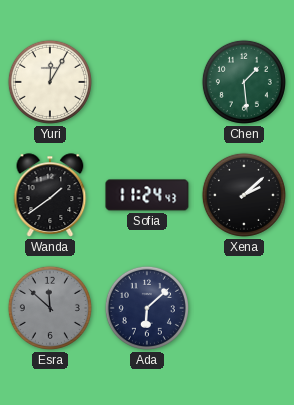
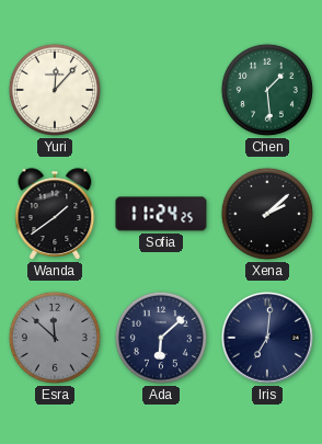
Yuri: 12:05 -> 12:07
Sofia: 11:24:43 -> 11:24:25
Iris: none -> 7:01
